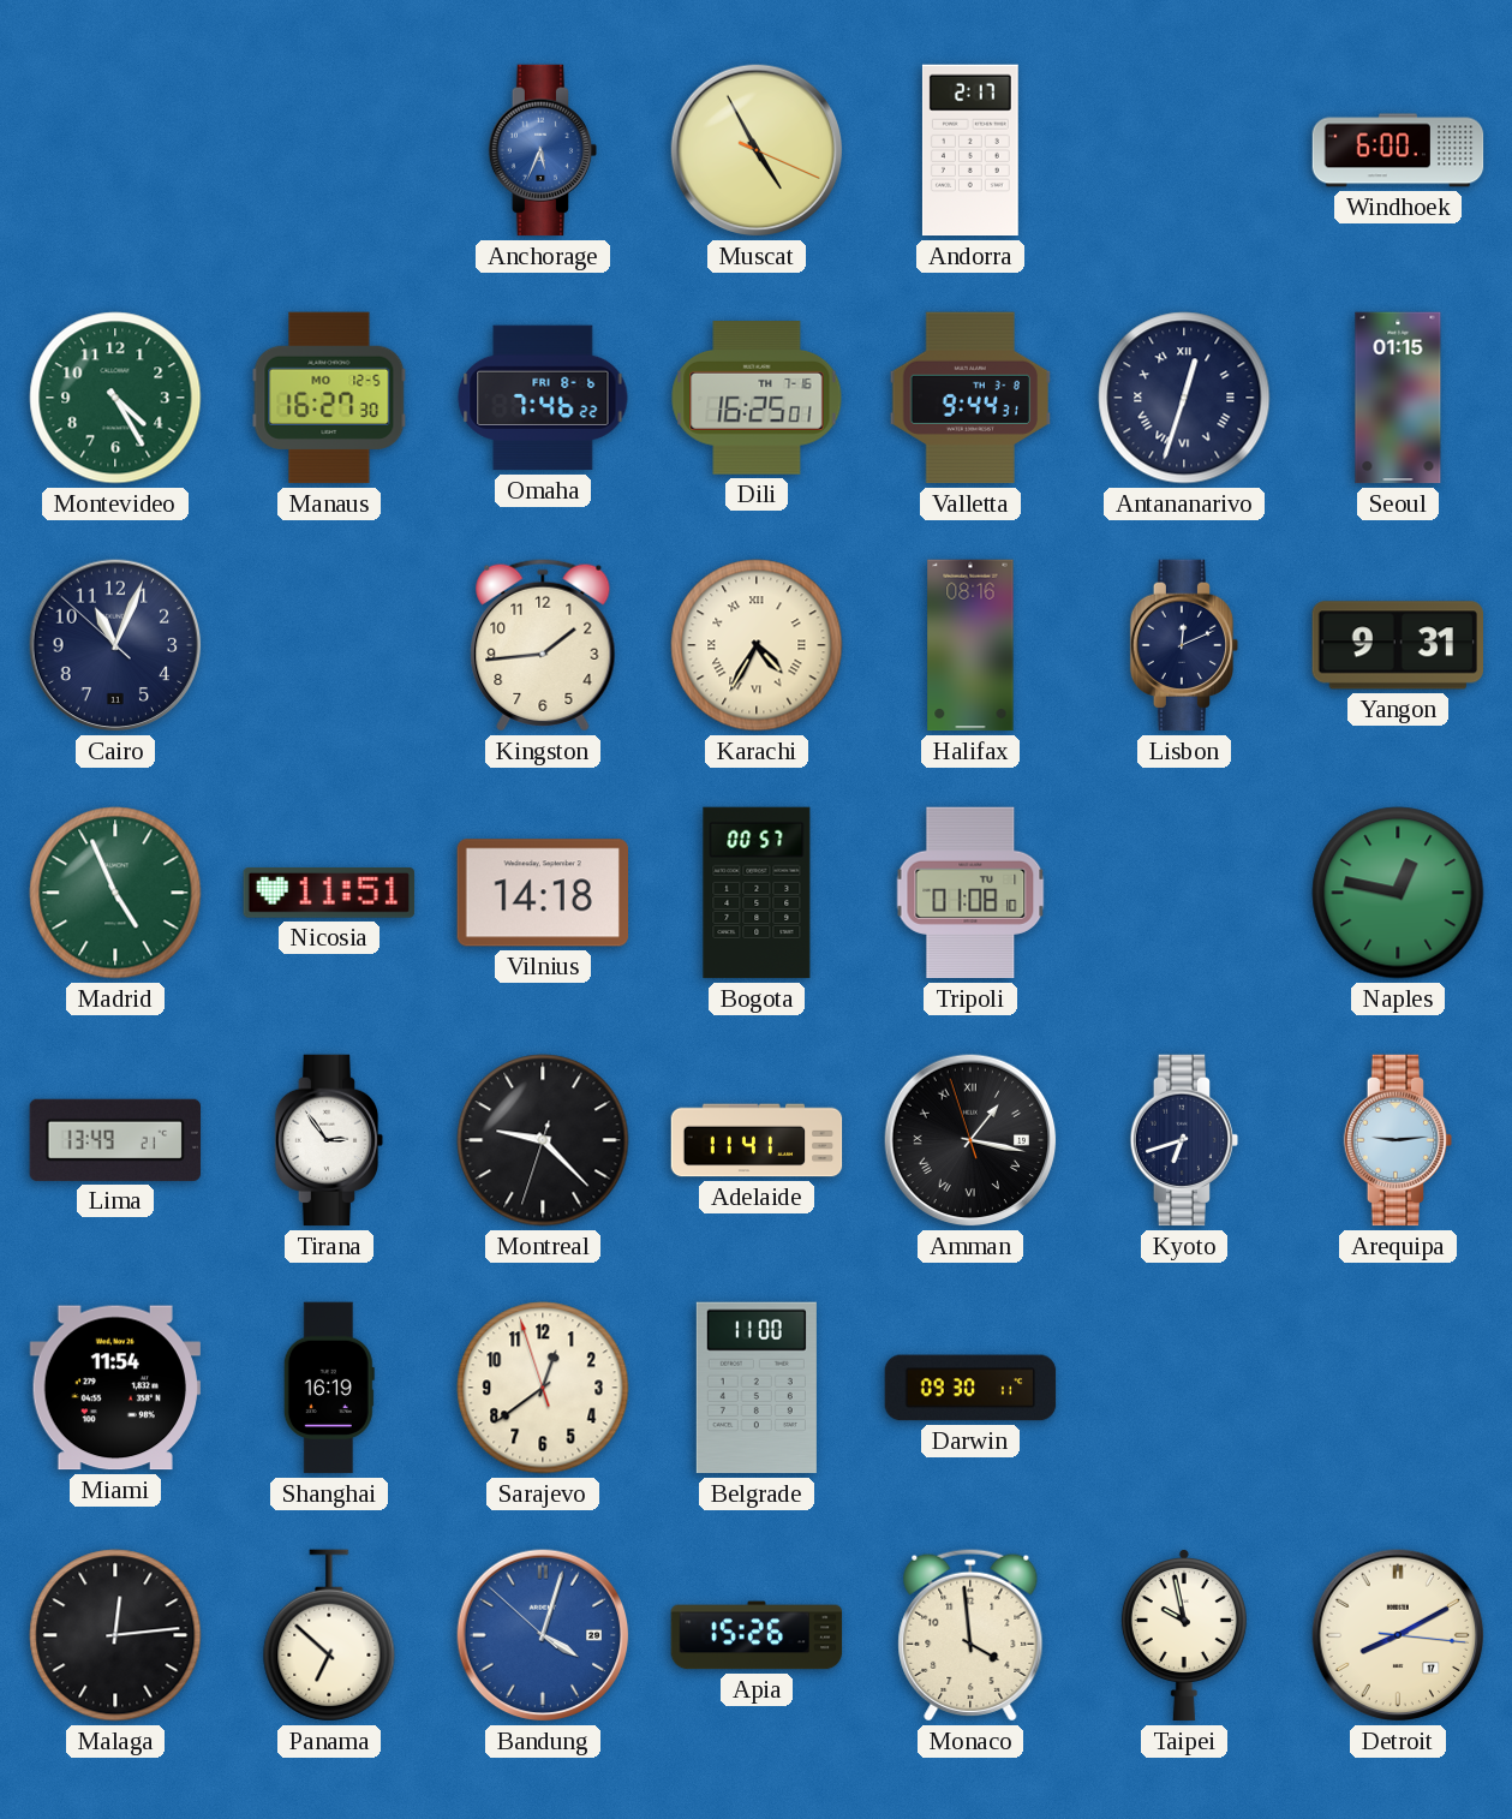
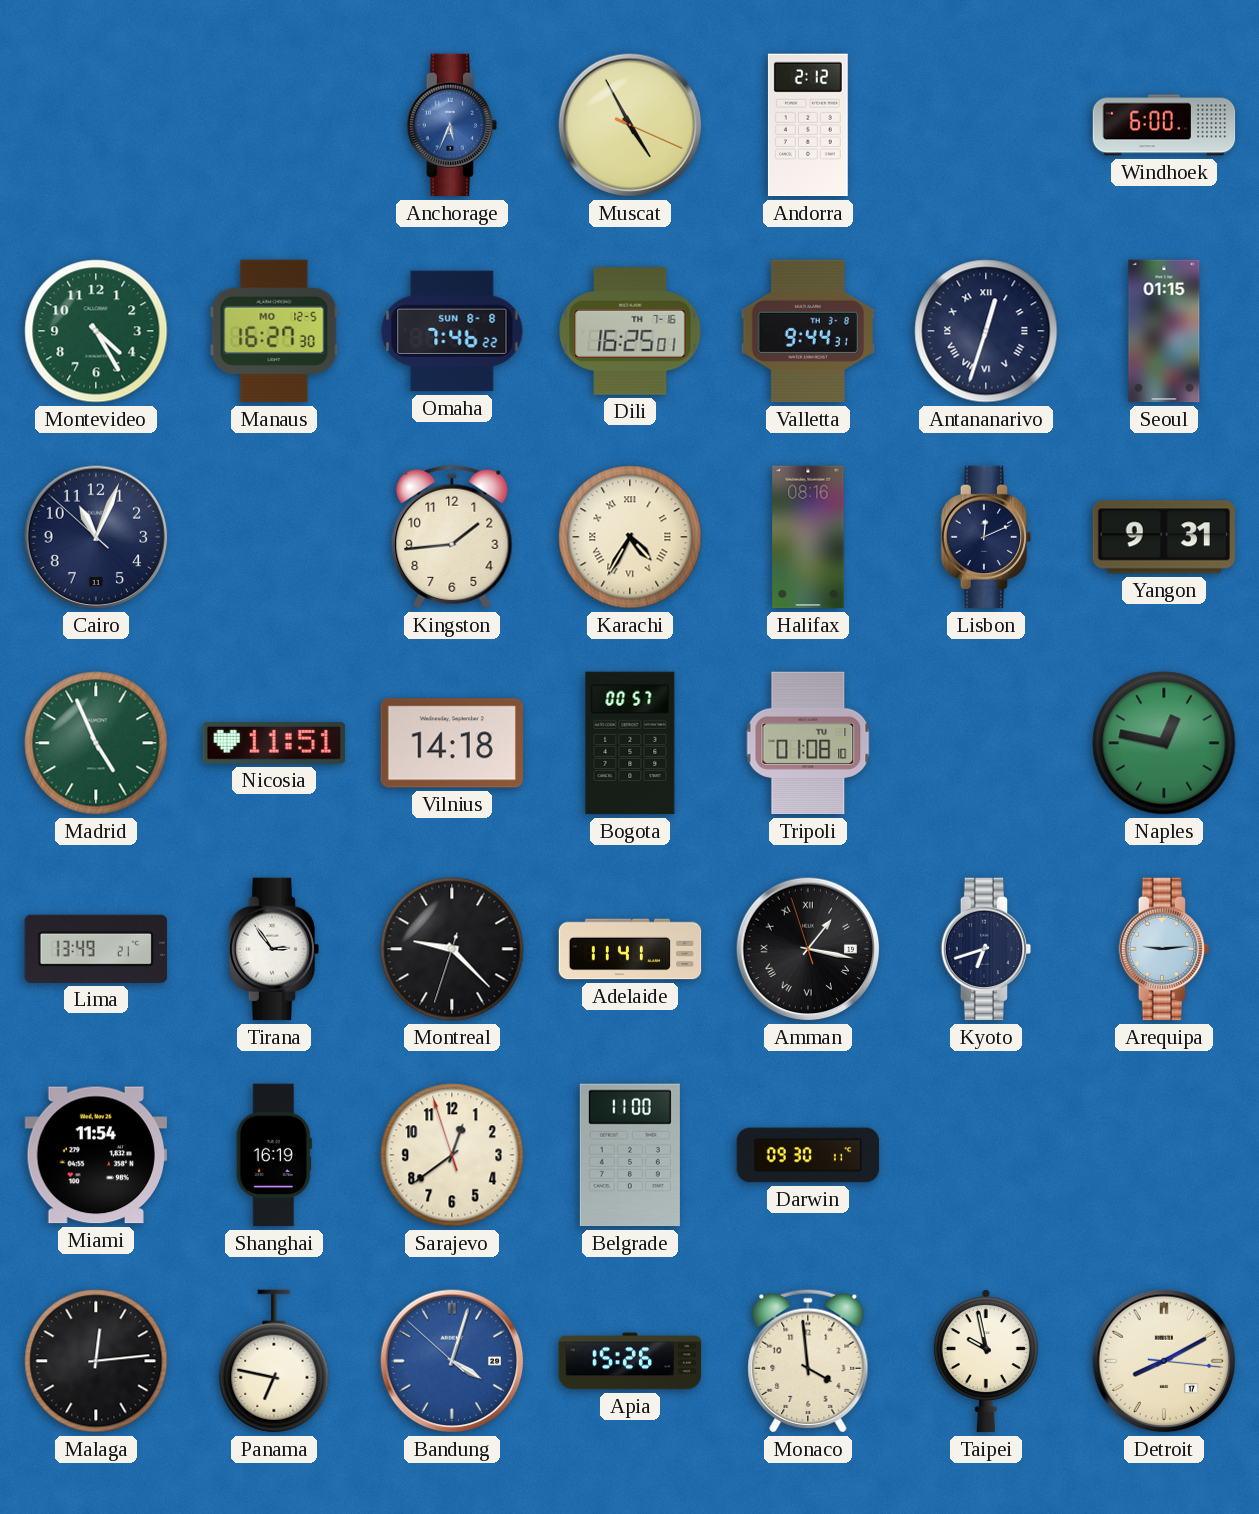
Andorra: 2:17 -> 2:12
Omaha date: FRI 8-6 -> SUN 8-8
Panama: 6:52 -> 6:47
